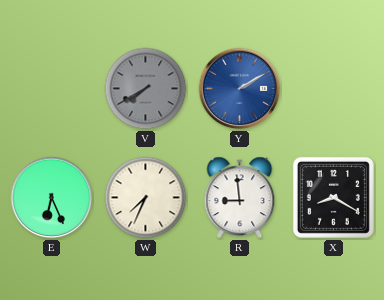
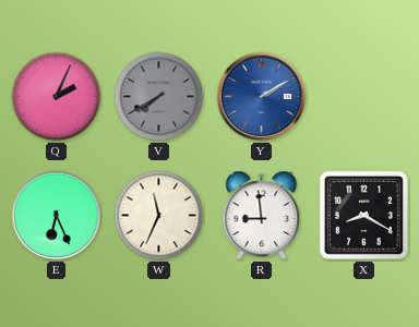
Q: none -> 2:04
W: 7:34 -> 11:34
